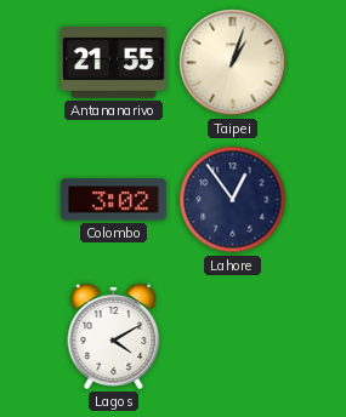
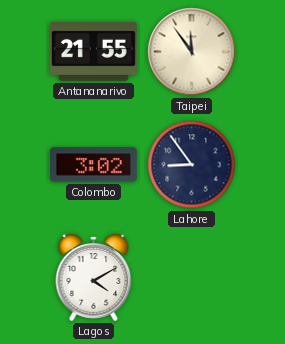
Taipei: 1:03 -> 11:54
Lahore: 12:54 -> 8:54
